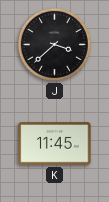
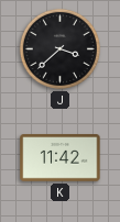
K: 11:45 -> 11:42
